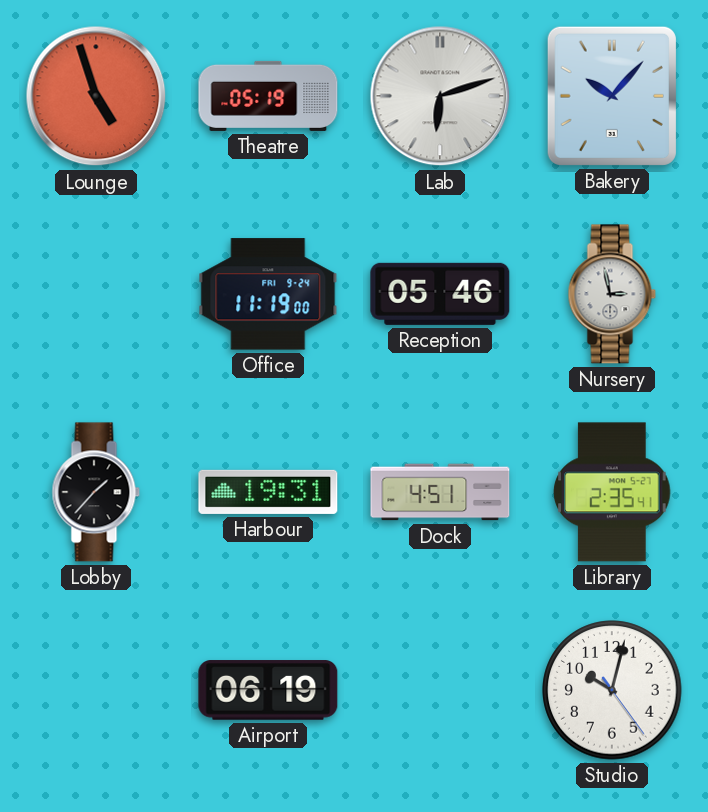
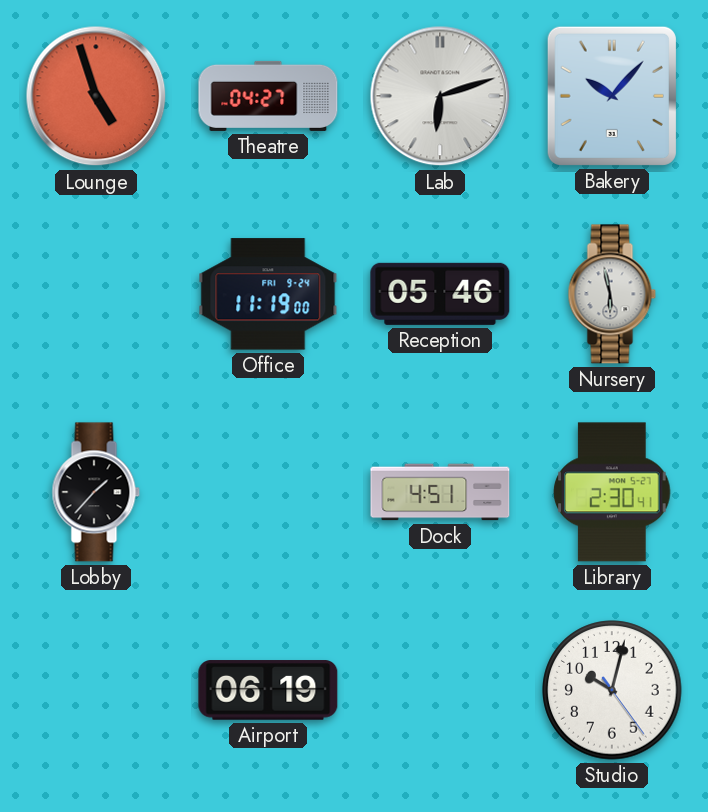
Theatre: 05:19 -> 04:27
Nursery: 2:58 -> 5:58
Harbour: 19:31 -> none
Library: 2:35 -> 2:30
